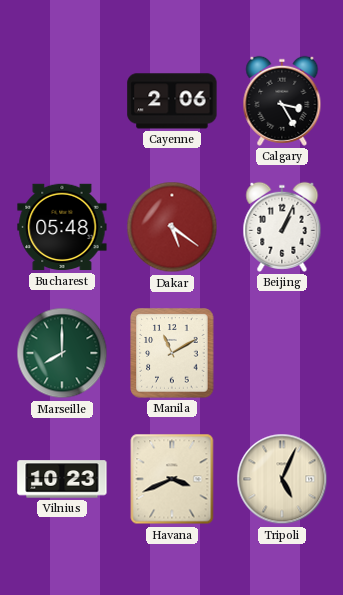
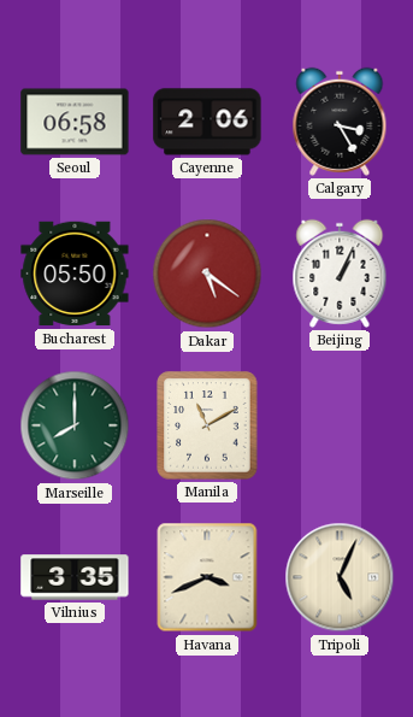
Seoul: none -> 06:58
Bucharest: 05:48 -> 05:50
Vilnius: 10:23 -> 3:35
